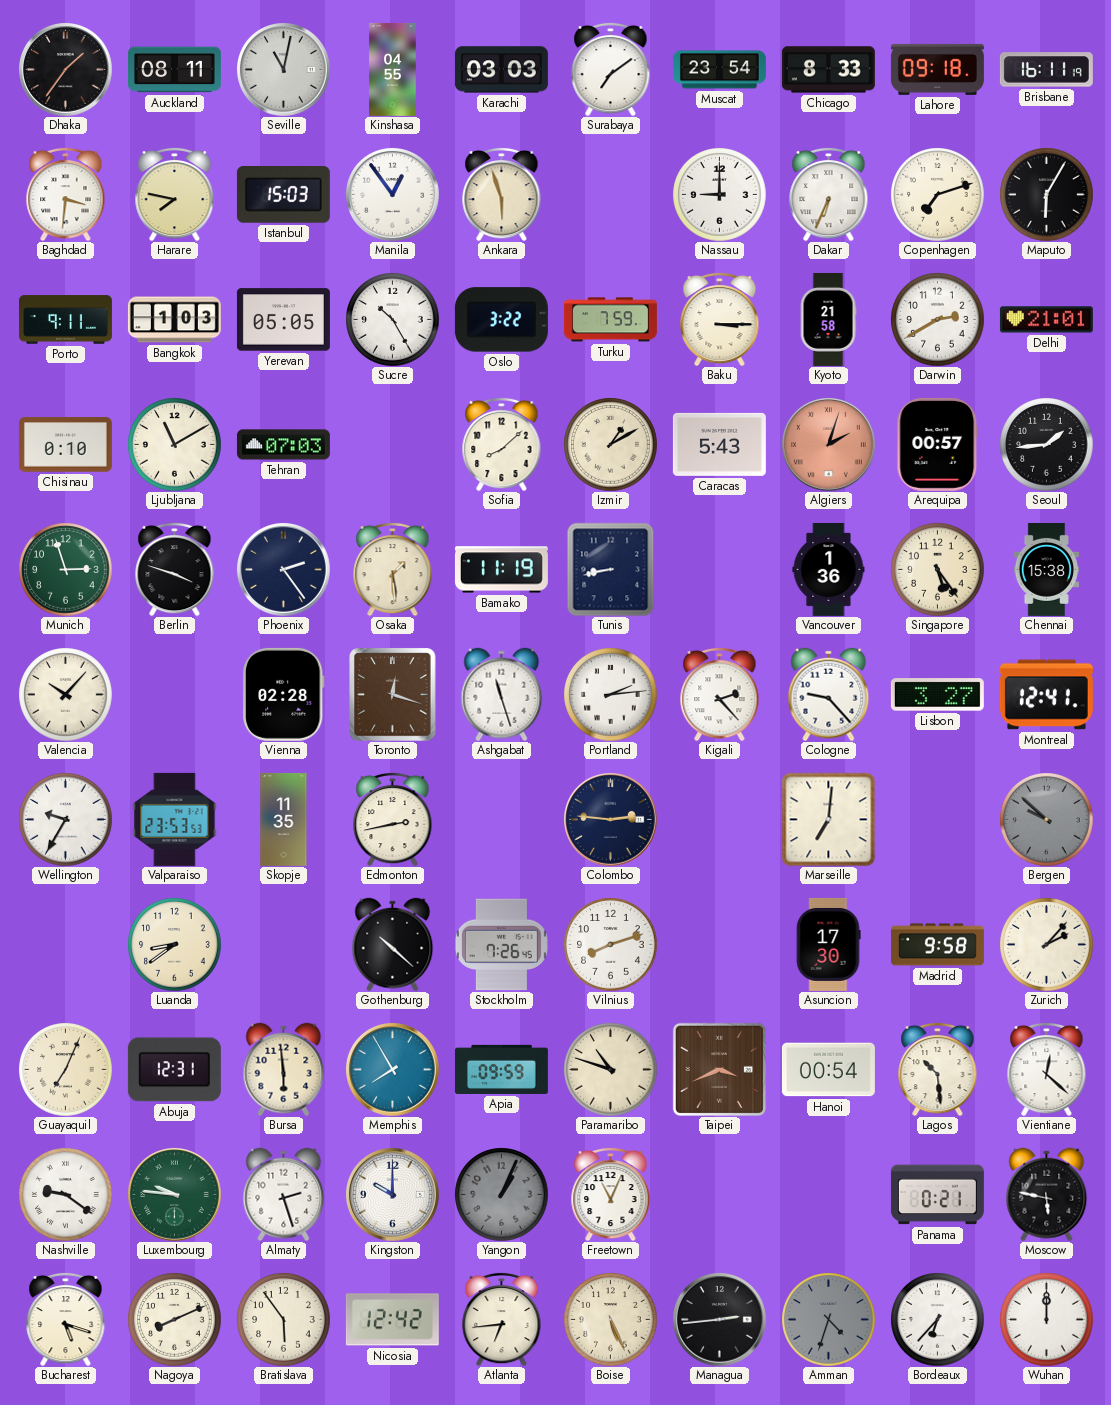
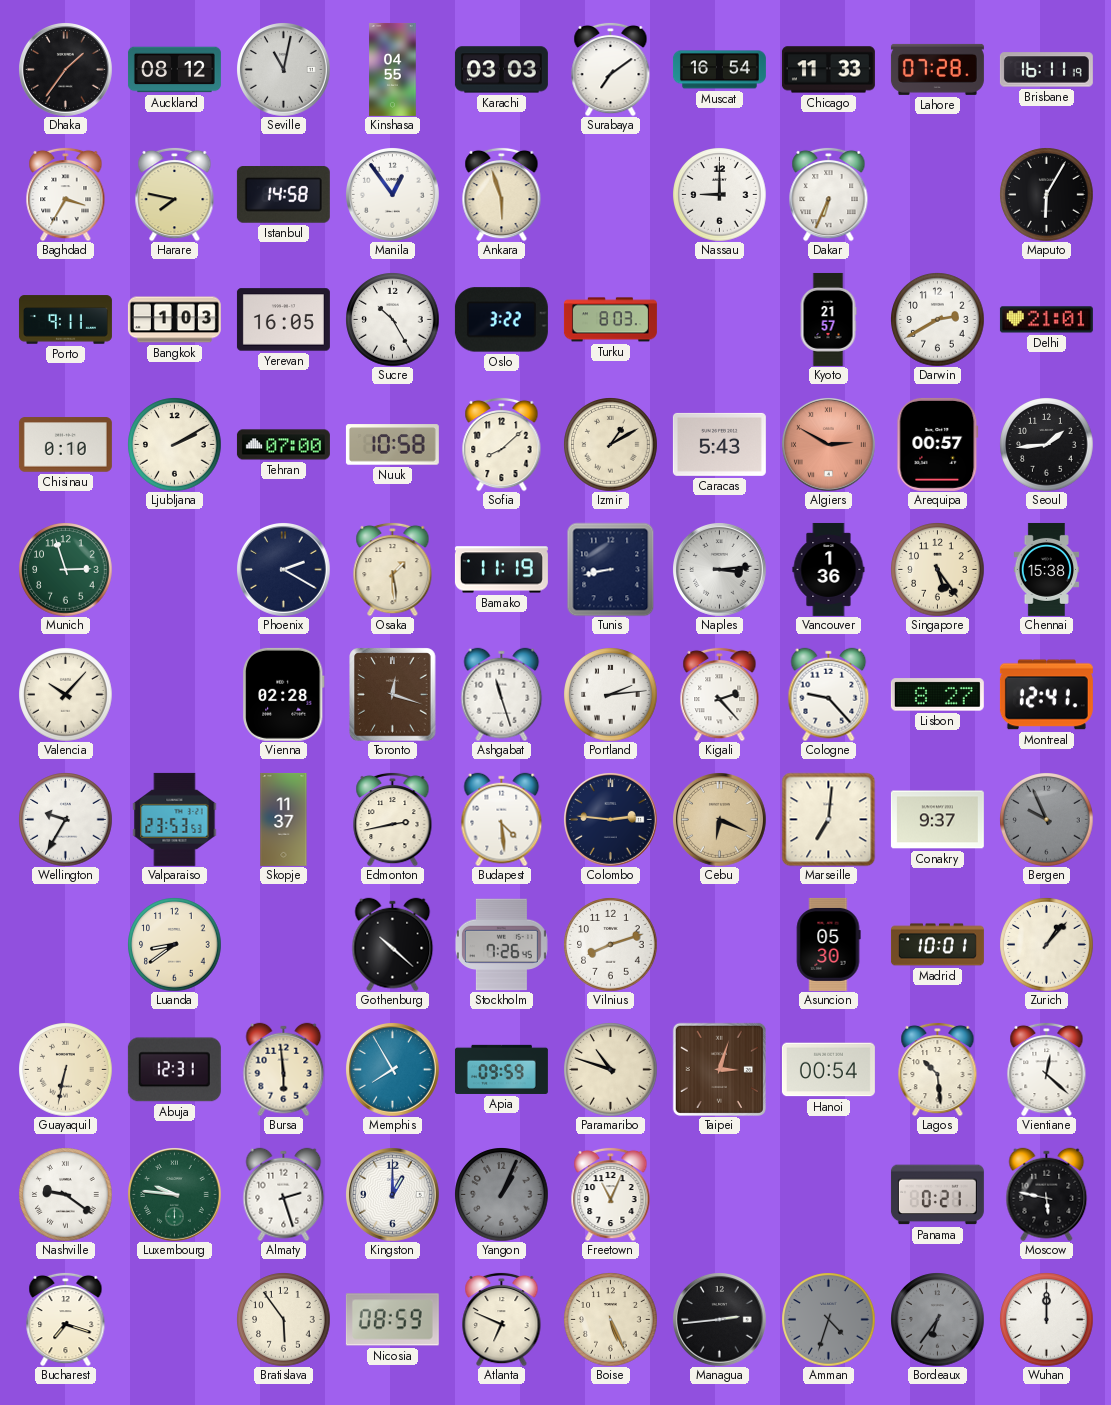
Auckland: 08:11 -> 08:12
Muscat: 23:54 -> 16:54
Chicago: 8:33 -> 11:33
Lahore: 09:18 -> 07:28
Baghdad: 3:31 -> 3:35
Istanbul: 15:03 -> 14:58
Copenhagen: 7:12 -> none
Yerevan: 05:05 -> 16:05
Turku: 7:59 -> 8:03
Baku: 3:15 -> none
Kyoto: 21:58 -> 21:57
Ljubljana: 11:10 -> 2:10
Tehran: 07:03 -> 07:00
Nuuk: none -> 10:58
Algiers: 2:03 -> 2:50
Berlin: 3:48 -> none
Phoenix: 2:24 -> 2:20
Naples: none -> 3:14
Lisbon: 3:27 -> 8:27
Skopje: 11:35 -> 11:37
Budapest: none -> 4:29
Cebu: none -> 6:19
Conakry: none -> 9:37
Bergen: 9:52 -> 9:56
Asuncion: 17:30 -> 05:30
Madrid: 9:58 -> 10:01
Zurich: 2:07 -> 1:07
Guayaquil: 7:04 -> 6:32
Taipei: 3:41 -> 3:03
Kingston: 10:00 -> 1:00
Bucharest: 5:18 -> 7:18
Nagoya: 8:11 -> none
Nicosia: 12:42 -> 08:59
Atlanta: 6:44 -> 6:49
Bordeaux: 6:37 -> 6:36
Bordeaux dial: white -> grey
